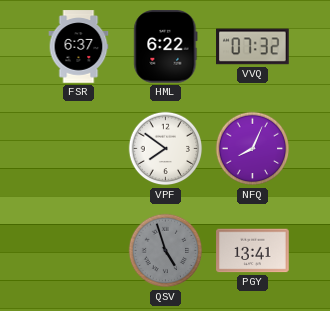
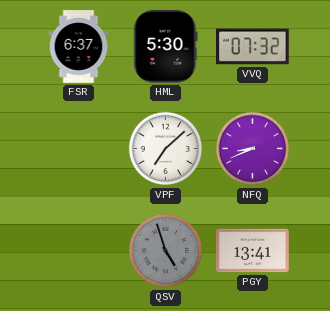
HML: 6:22 -> 5:30
VPF: 7:51 -> 7:08
NFQ: 8:04 -> 8:41
